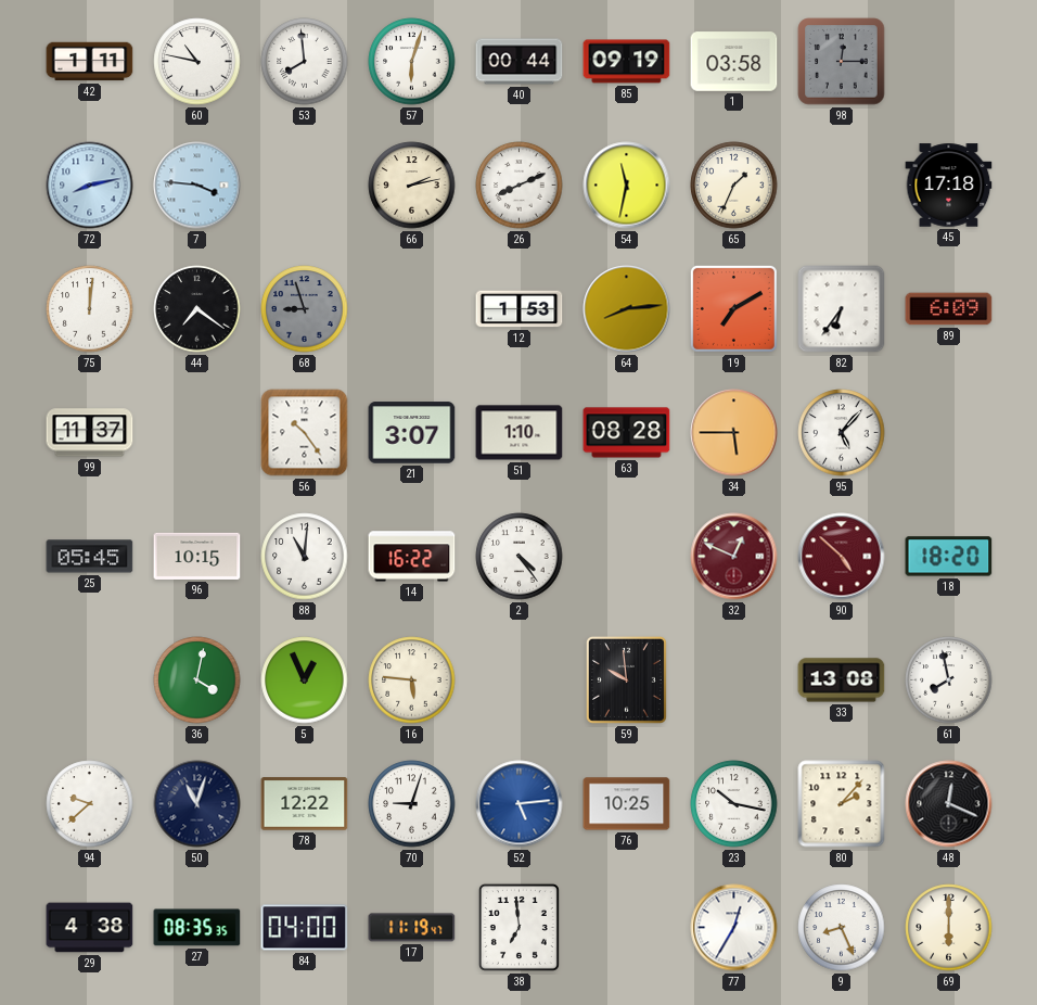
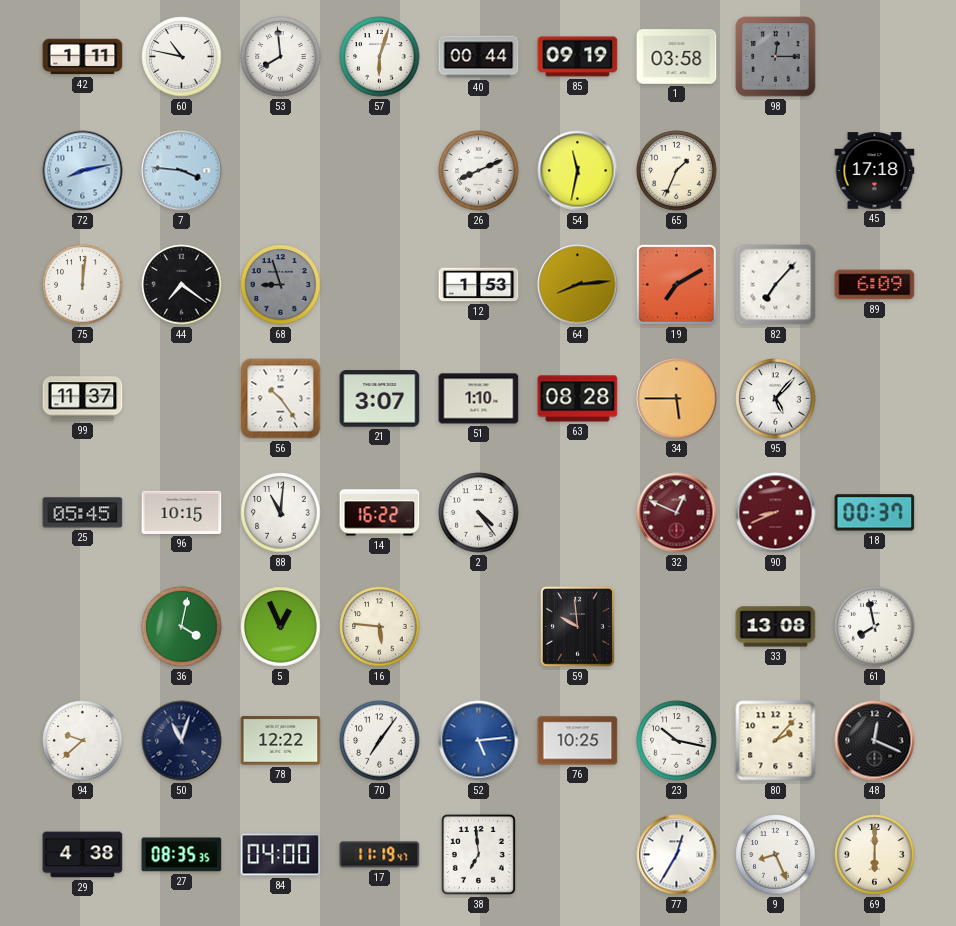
66: 2:13 -> none
82: 6:36 -> 7:07
90: 4:52 -> 8:41
18: 18:20 -> 00:37
70: 9:03 -> 7:06
